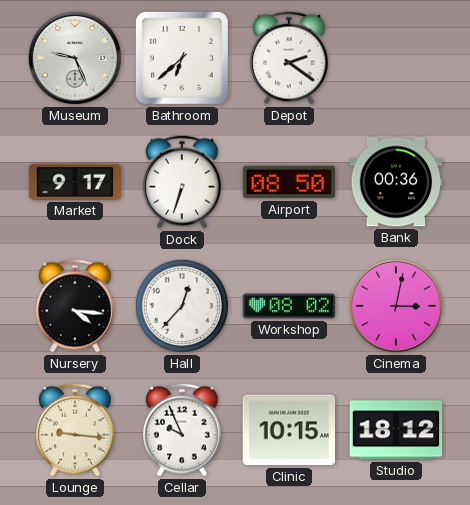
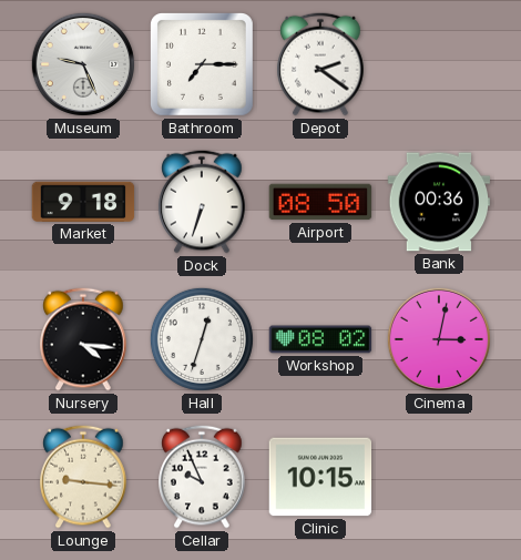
Bathroom: 6:38 -> 7:15
Market: 9:17 -> 9:18
Hall: 12:37 -> 12:33
Studio: 18:12 -> none
